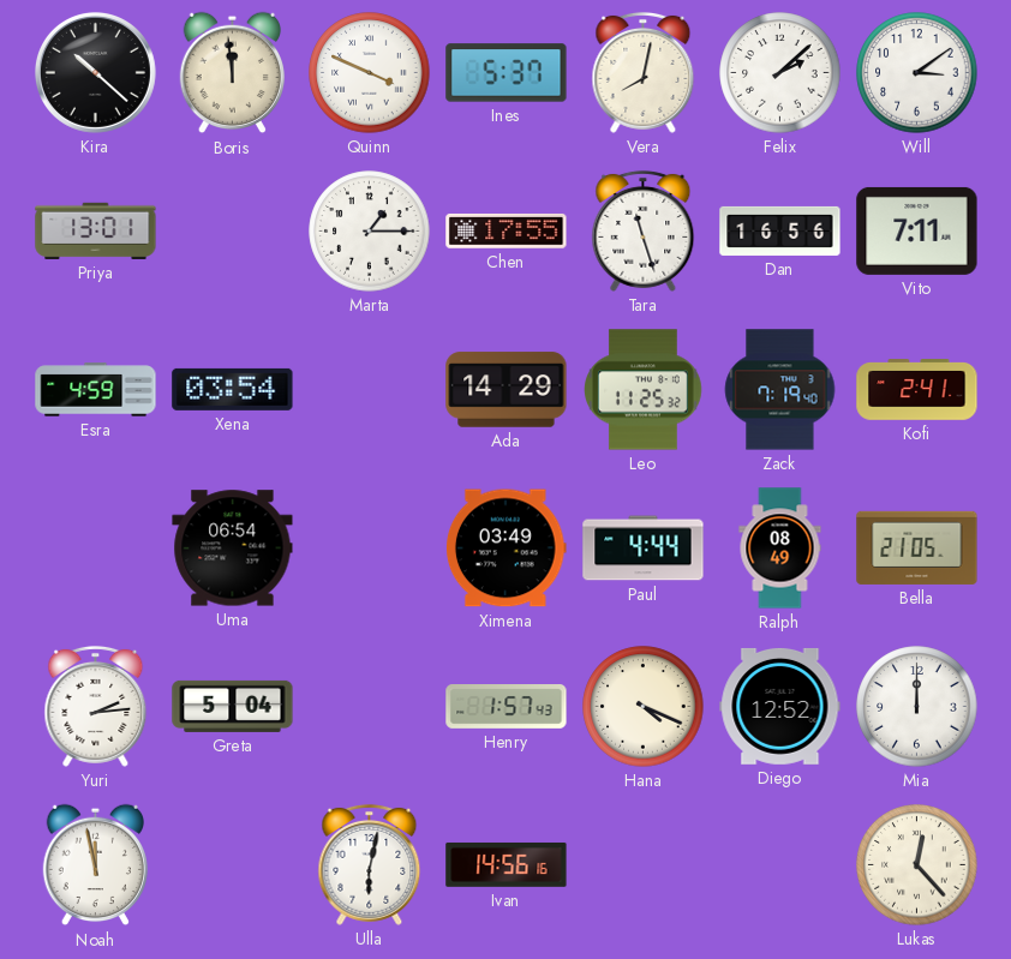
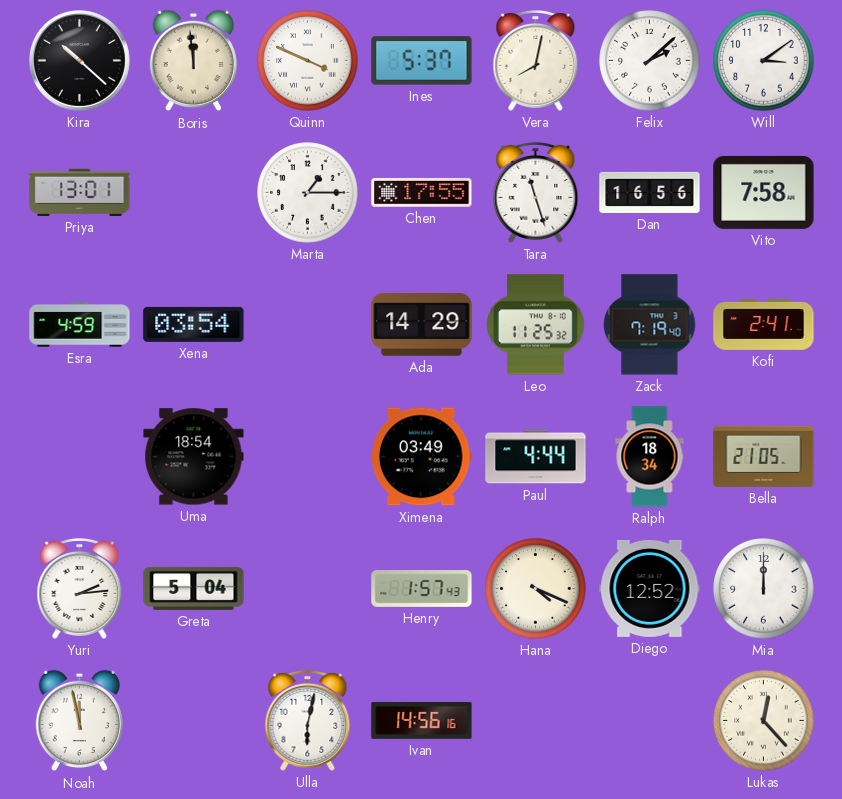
Vito: 7:11 -> 7:58
Uma: 06:54 -> 18:54
Ralph: 08:49 -> 18:34
